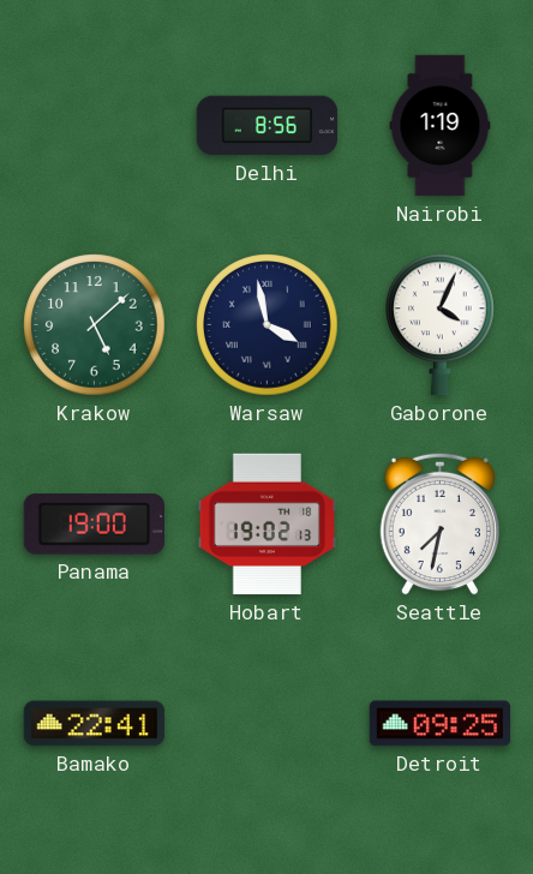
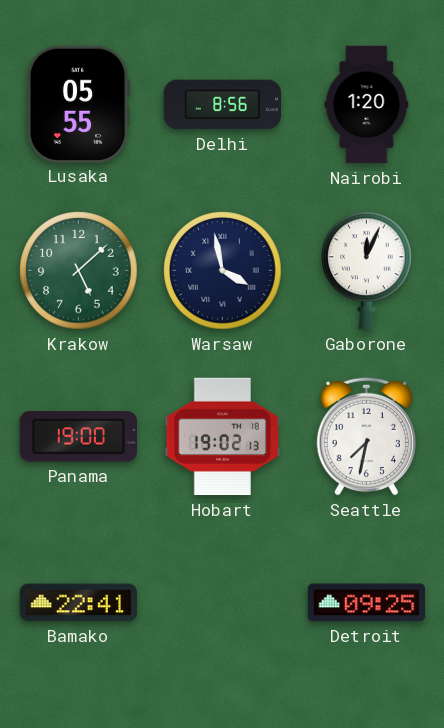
Lusaka: none -> 05:55
Nairobi: 1:19 -> 1:20
Gaborone: 4:04 -> 12:04
